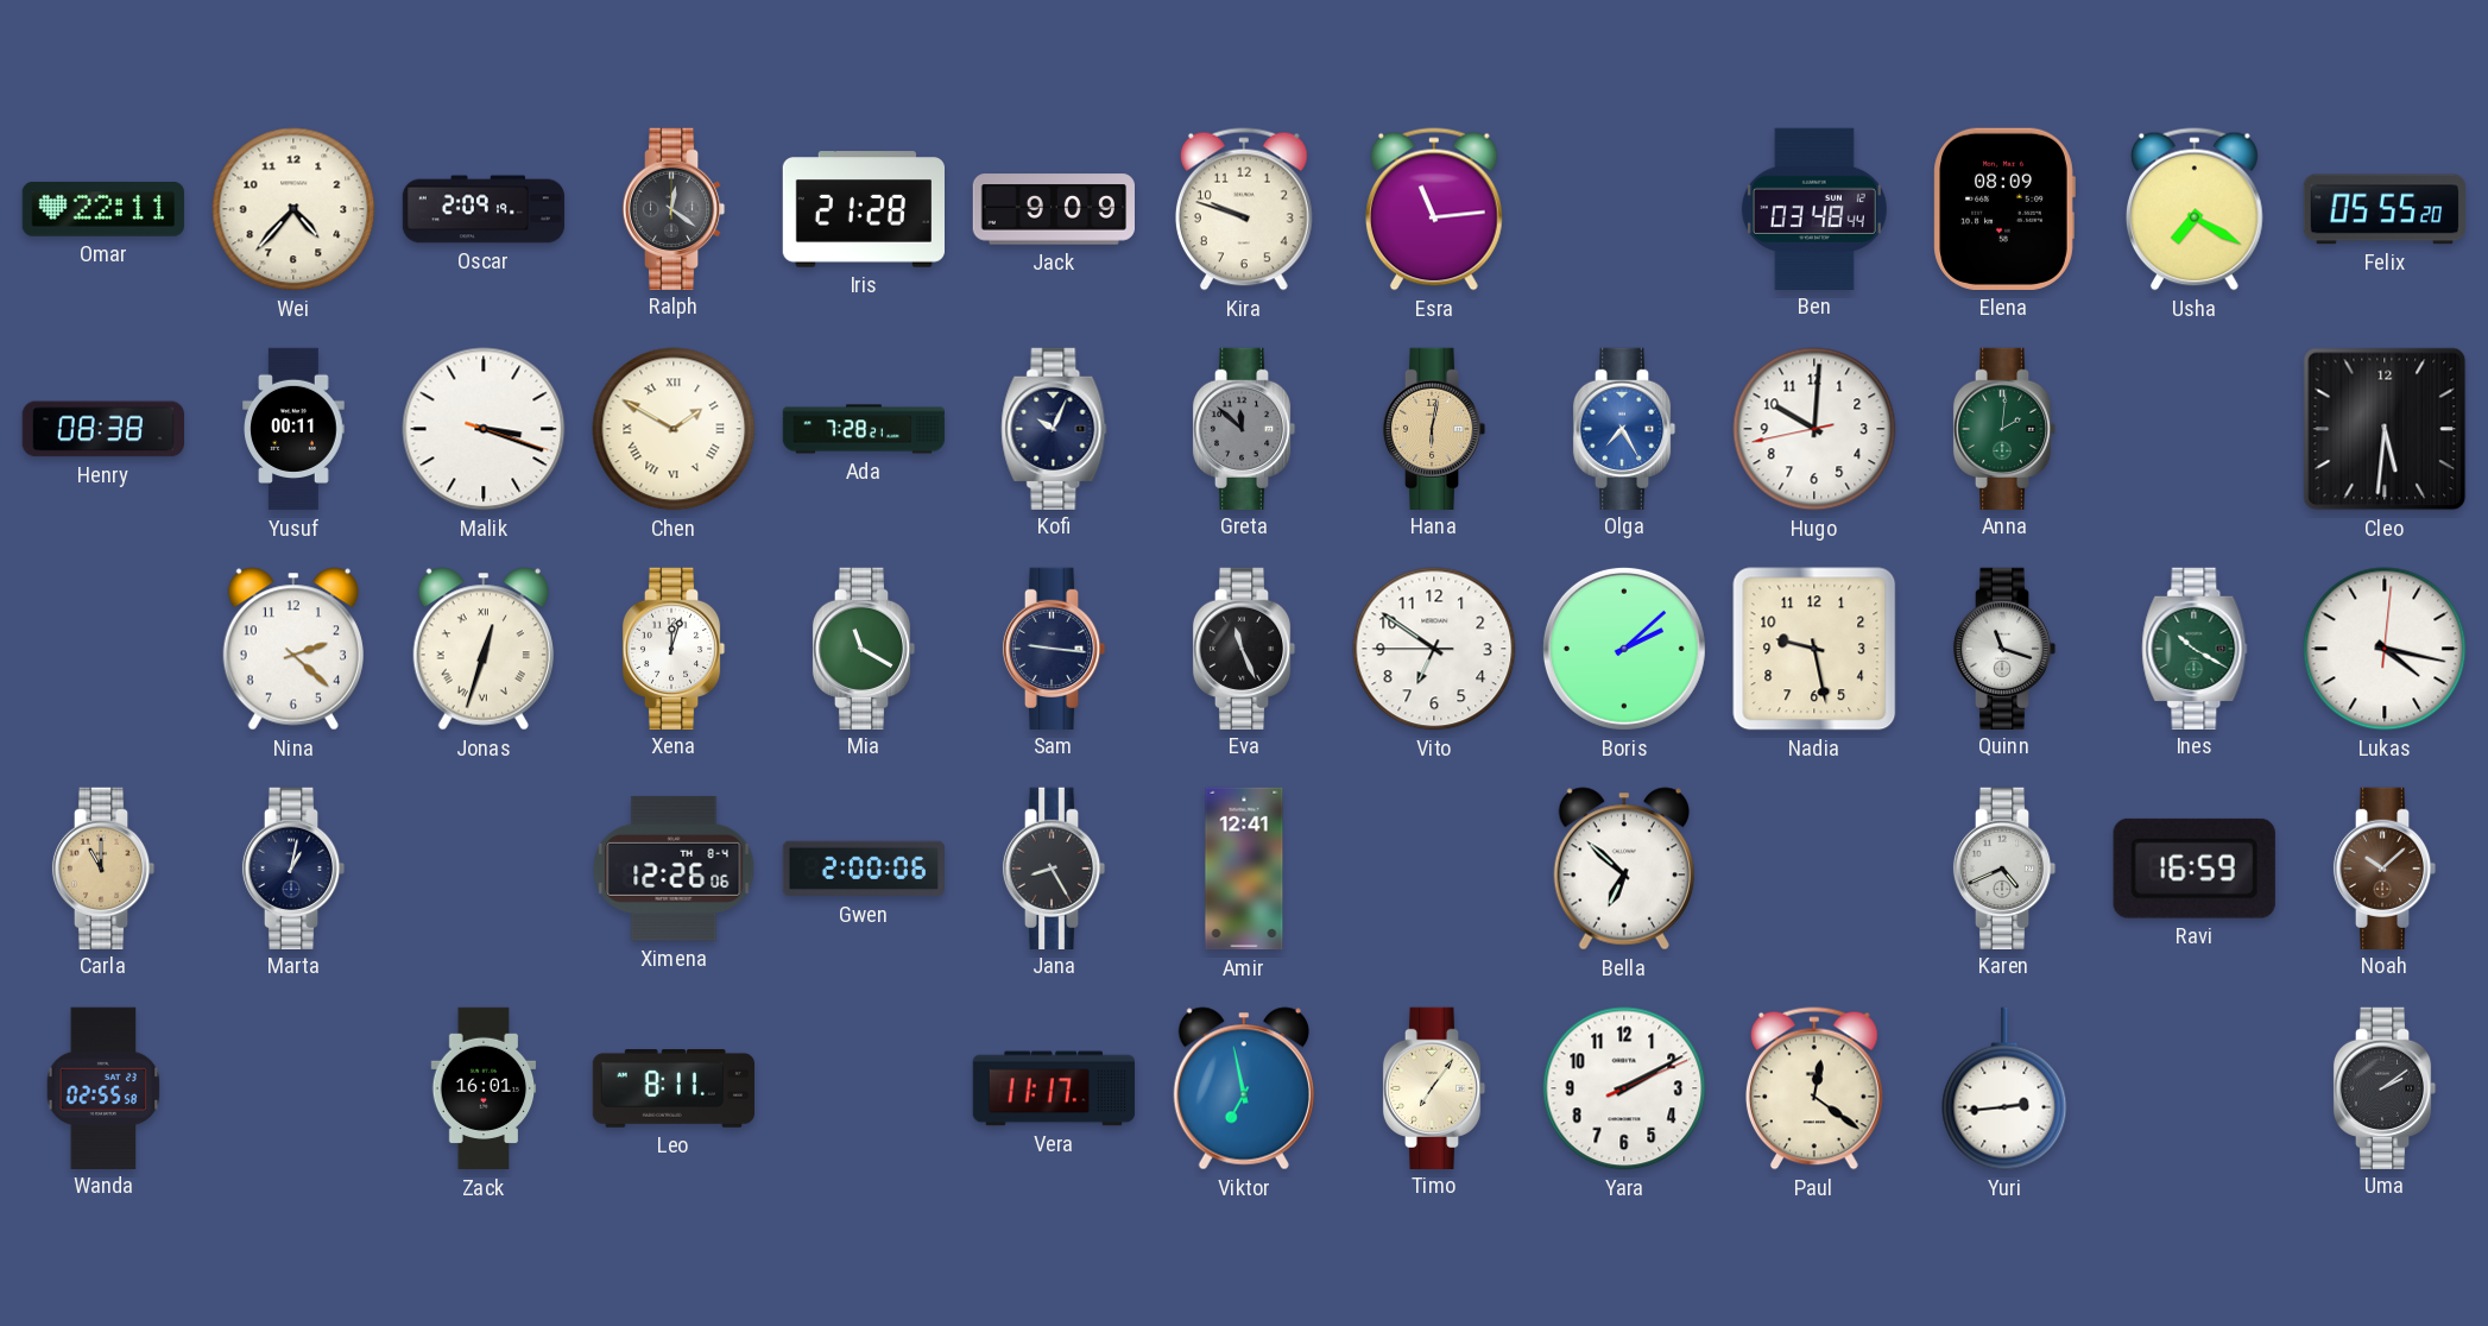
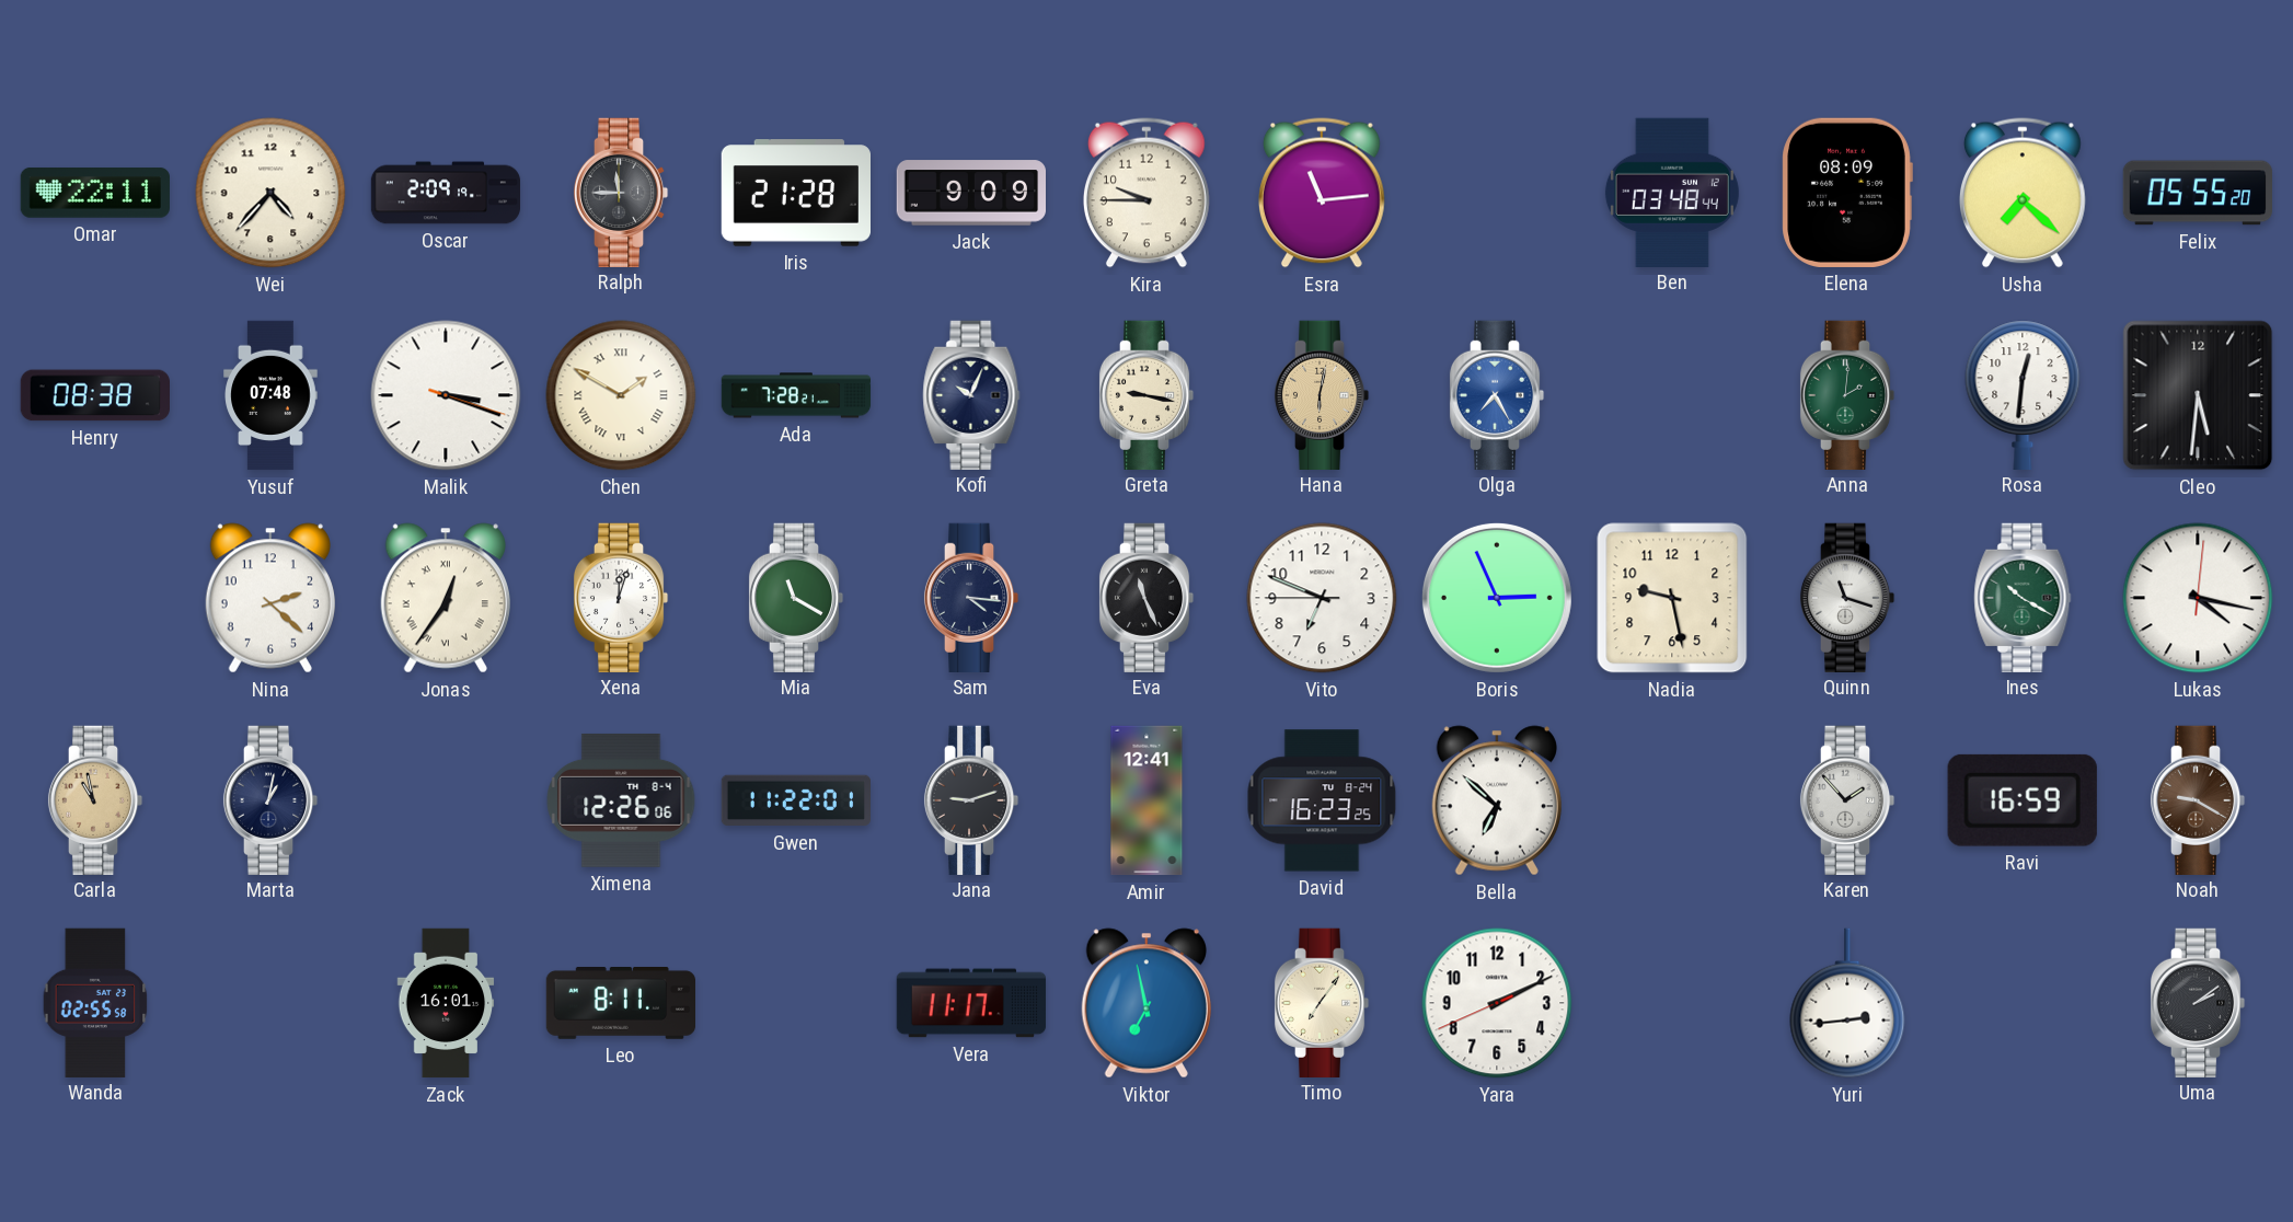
Ralph: 12:21 -> 11:45
Kira: 9:48 -> 9:45
Usha: 7:20 -> 7:22
Yusuf: 00:11 -> 07:48
Greta: 11:52 -> 9:17
Greta dial: grey -> cream
Hugo: 10:00 -> none
Rosa: none -> 12:31
Jonas: 12:33 -> 12:36
Sam: 9:16 -> 4:16
Vito: 6:50 -> 6:48
Boris: 2:08 -> 2:56
Carla: 11:00 -> 10:58
Gwen: 2:00 -> 11:22
Jana: 8:25 -> 9:12
David: none -> 16:23
Karen: 4:41 -> 1:53
Noah: 10:08 -> 9:20
Yara: 2:10:11 -> 2:10:41
Paul: 12:21 -> none
